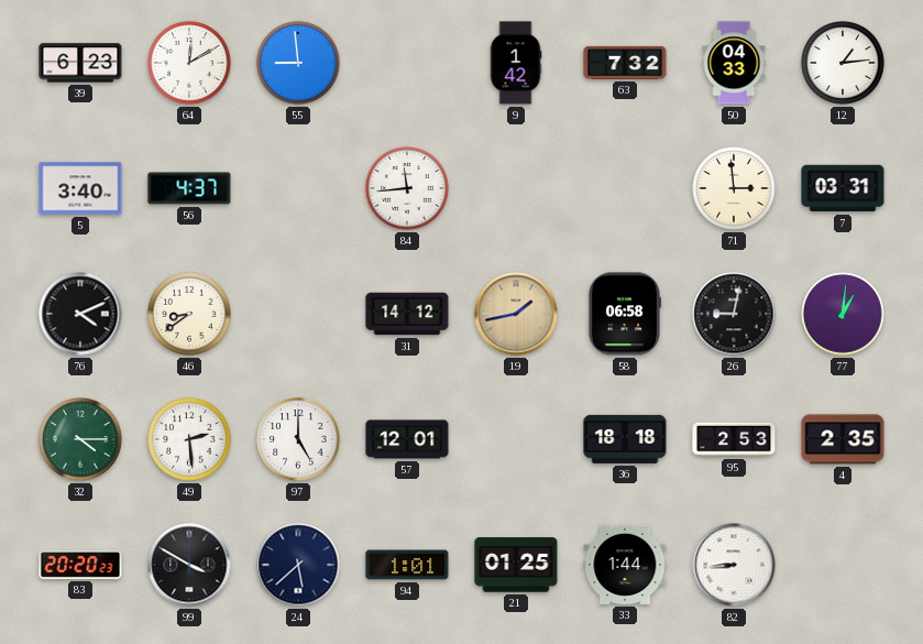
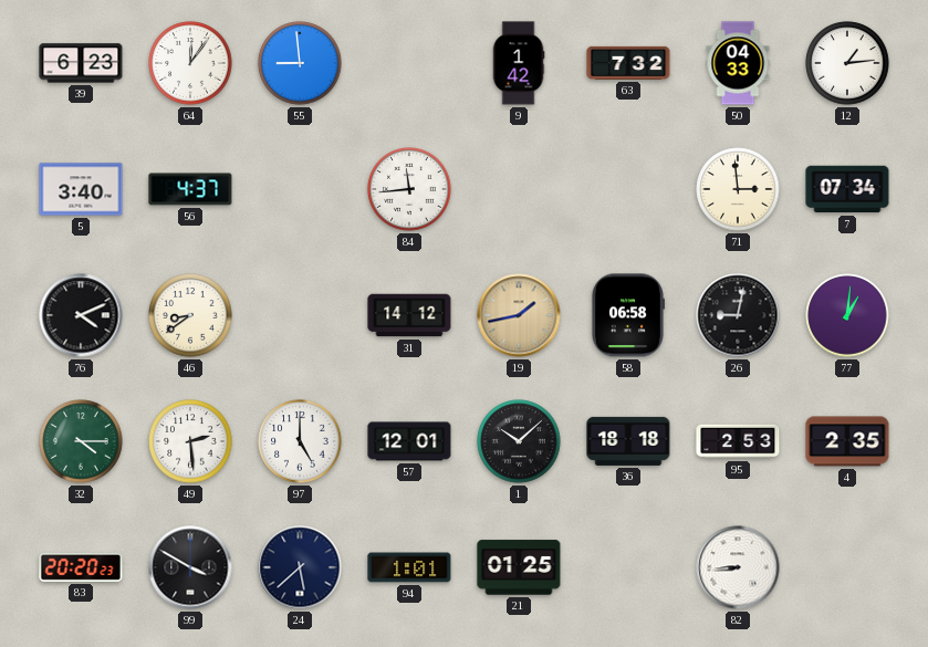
64: 12:10 -> 12:06
7: 03:31 -> 07:34
1: none -> 10:08
33: 1:44 -> none
